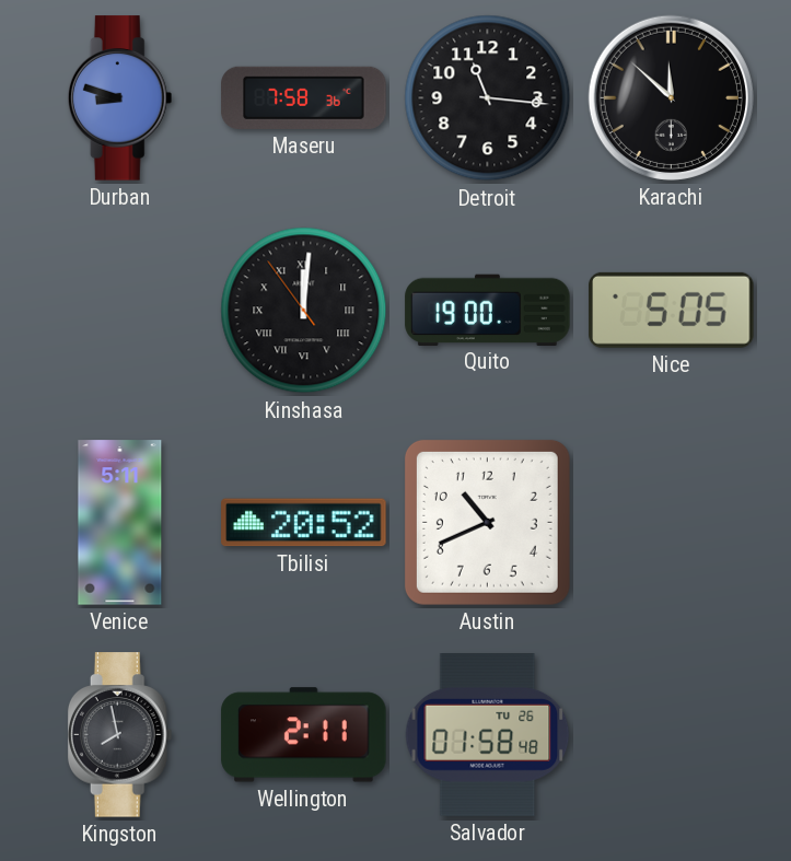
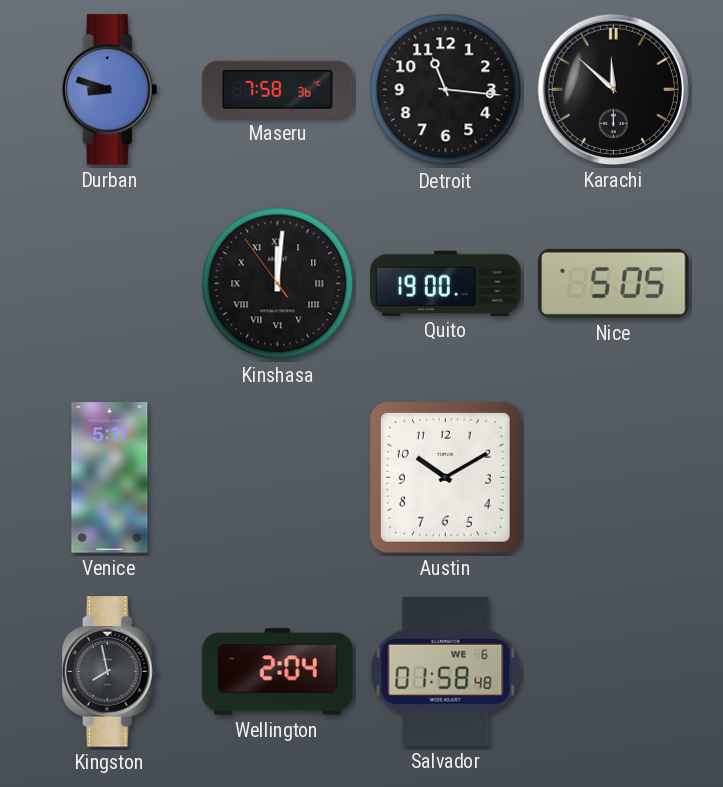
Tbilisi: 20:52 -> none
Austin: 10:41 -> 10:10
Wellington: 2:11 -> 2:04
Salvador date: TU 26 -> WE 6
